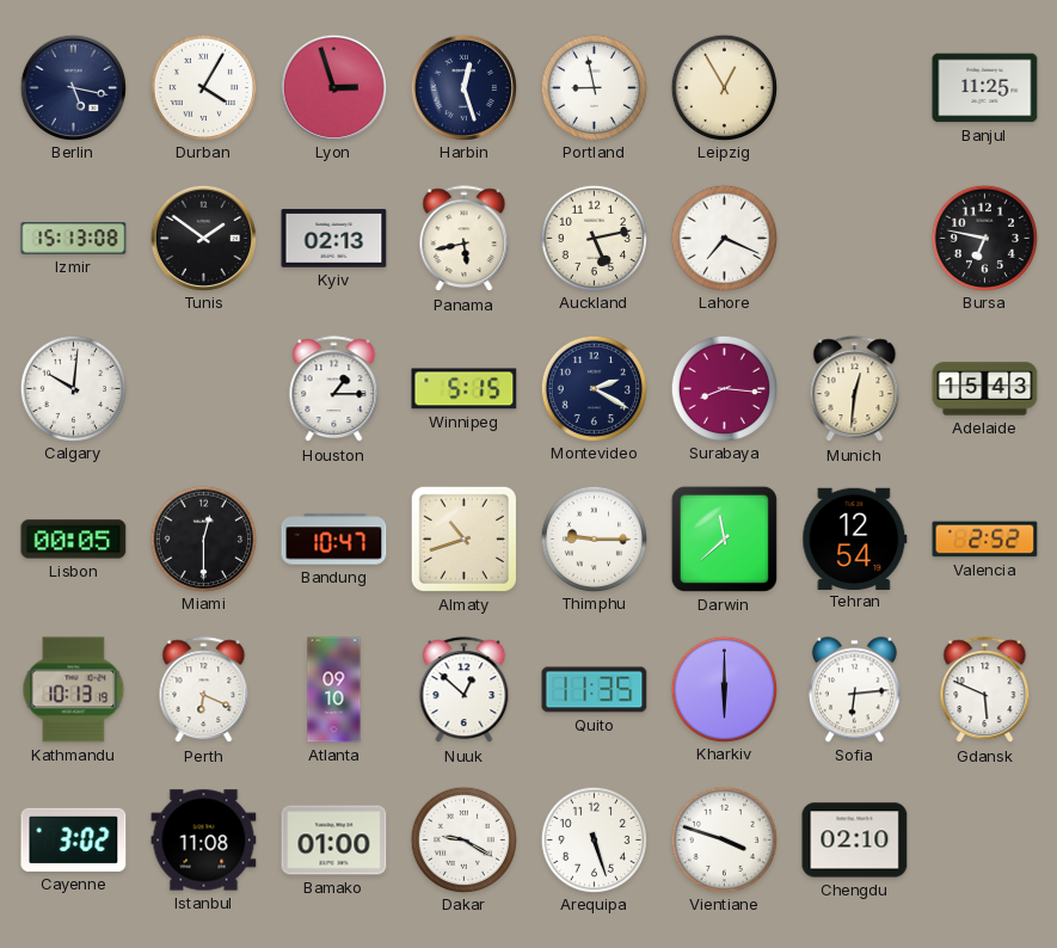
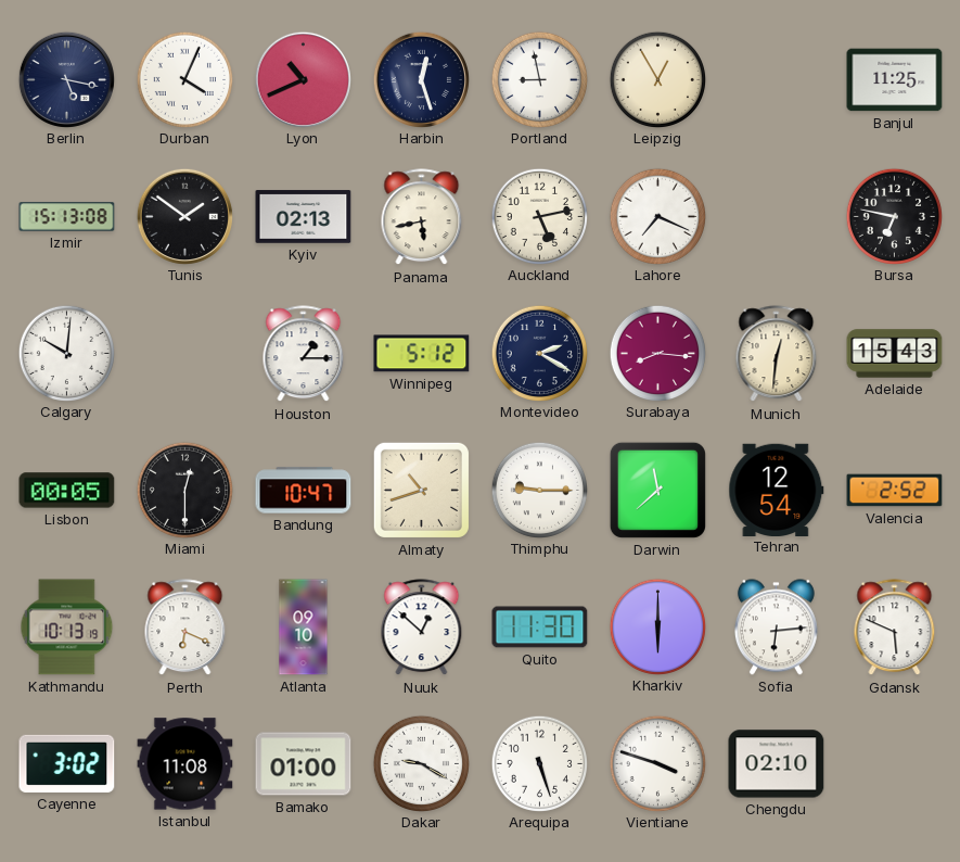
Durban: 4:05 -> 4:04
Lyon: 2:57 -> 10:41
Winnipeg: 5:15 -> 5:12
Quito: 11:35 -> 11:30
